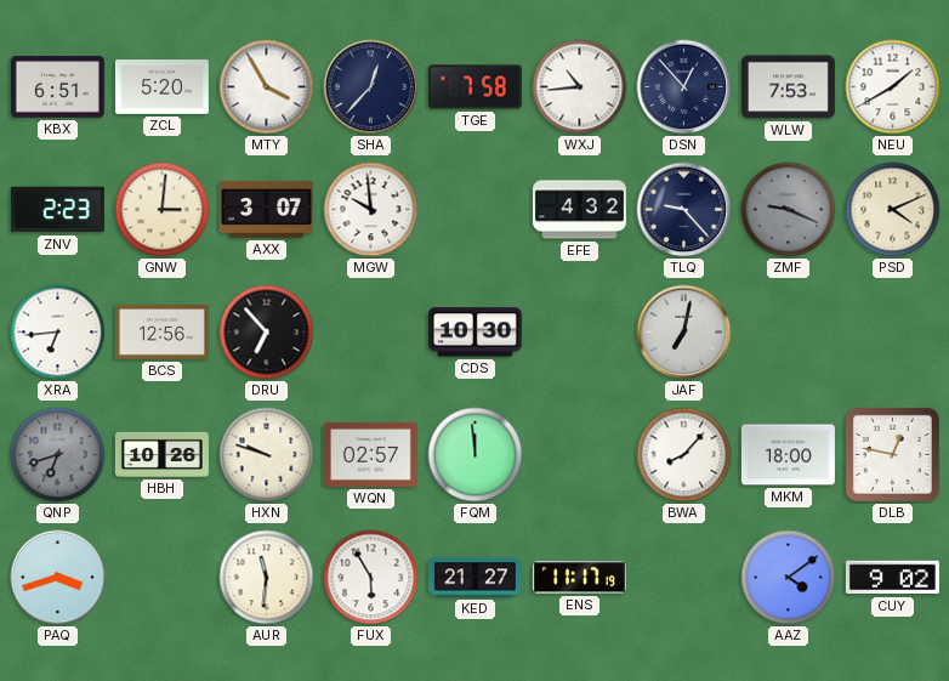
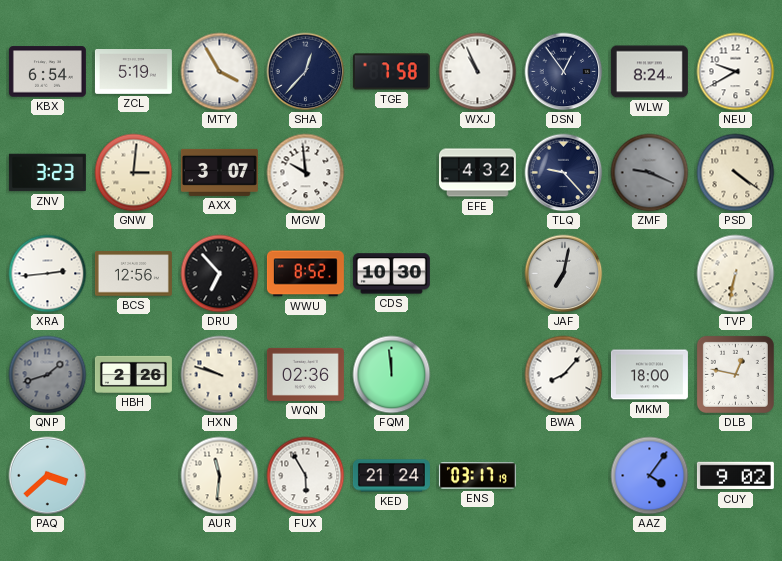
KBX: 6:51 -> 6:54
ZCL: 5:20 -> 5:19
WXJ: 10:44 -> 10:56
DSN: 12:53 -> 12:54
WLW: 7:53 -> 8:24
NEU: 1:40 -> 9:40
ZNV: 2:23 -> 3:23
PSD: 4:11 -> 4:21
XRA: 6:44 -> 2:44
WWU: none -> 8:52
TVP: none -> 6:32
QNP: 6:42 -> 1:42
HBH: 10:26 -> 2:26
WQN: 02:57 -> 02:36
PAQ: 3:42 -> 3:38
KED: 21:27 -> 21:24
ENS: 11:17 -> 03:17
AAZ: 4:09 -> 4:06
